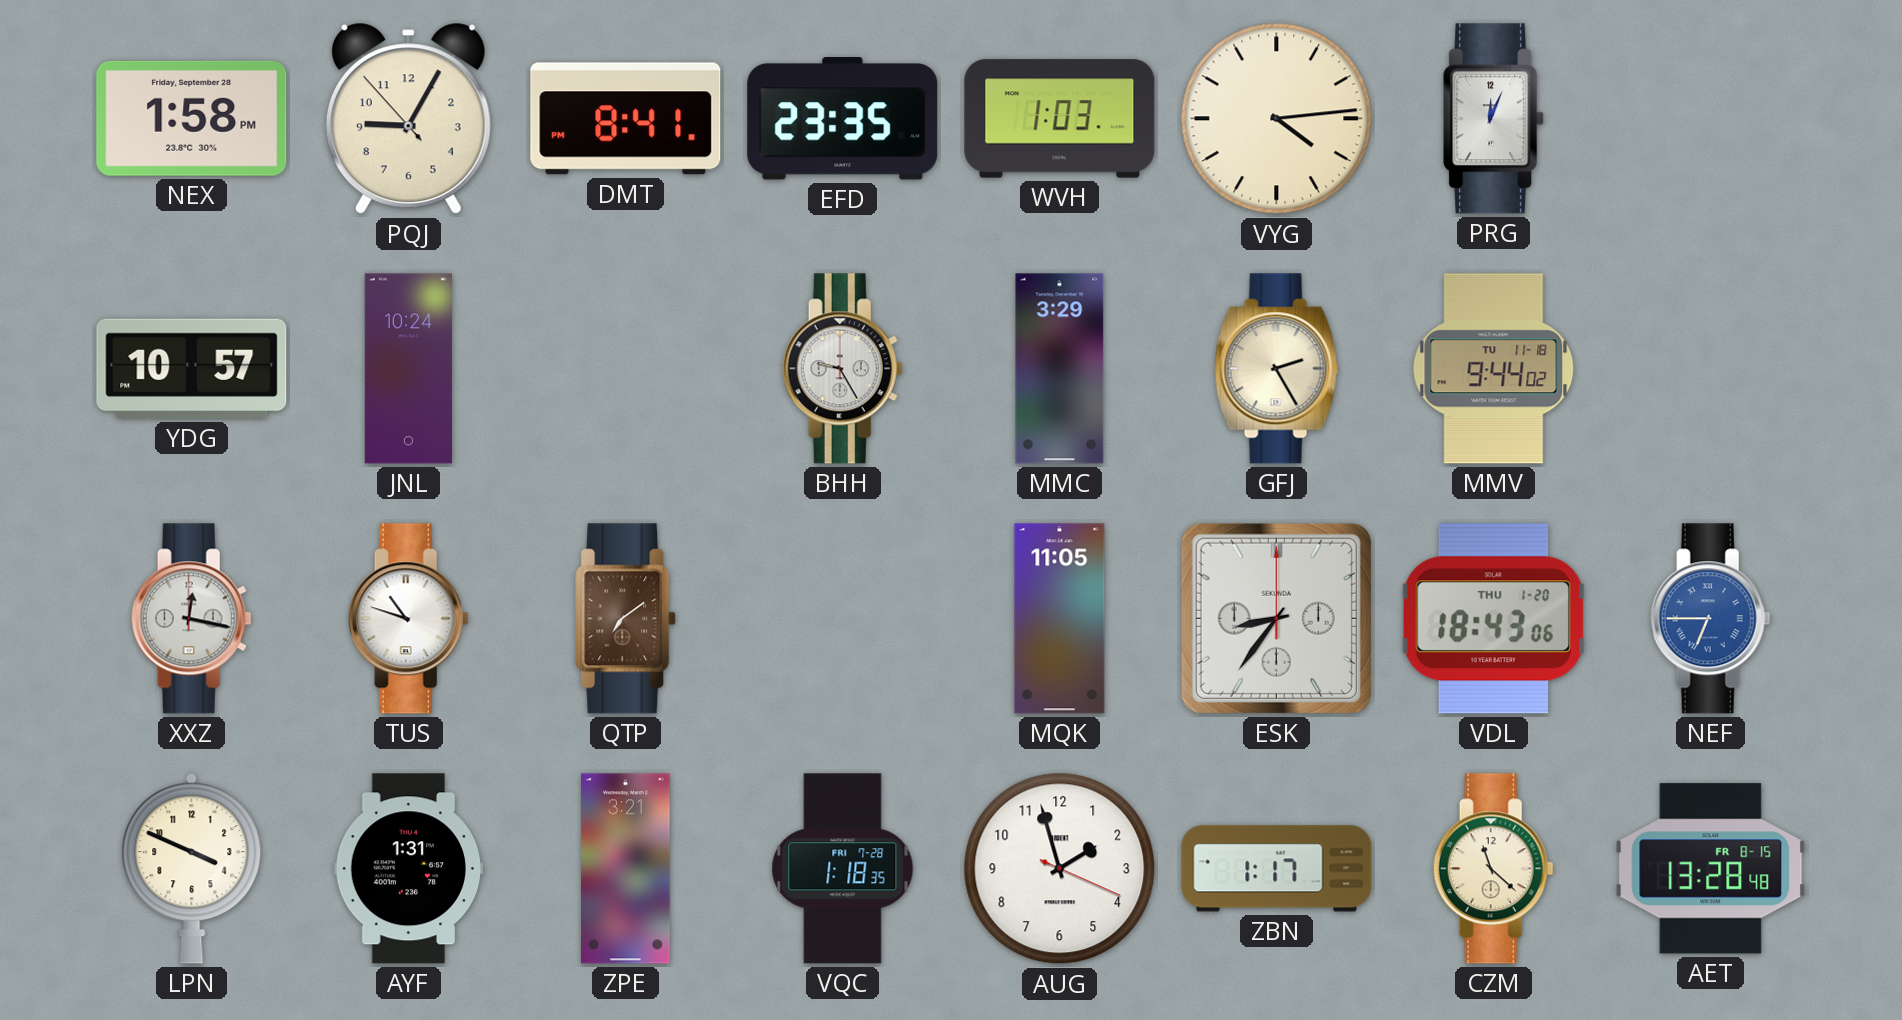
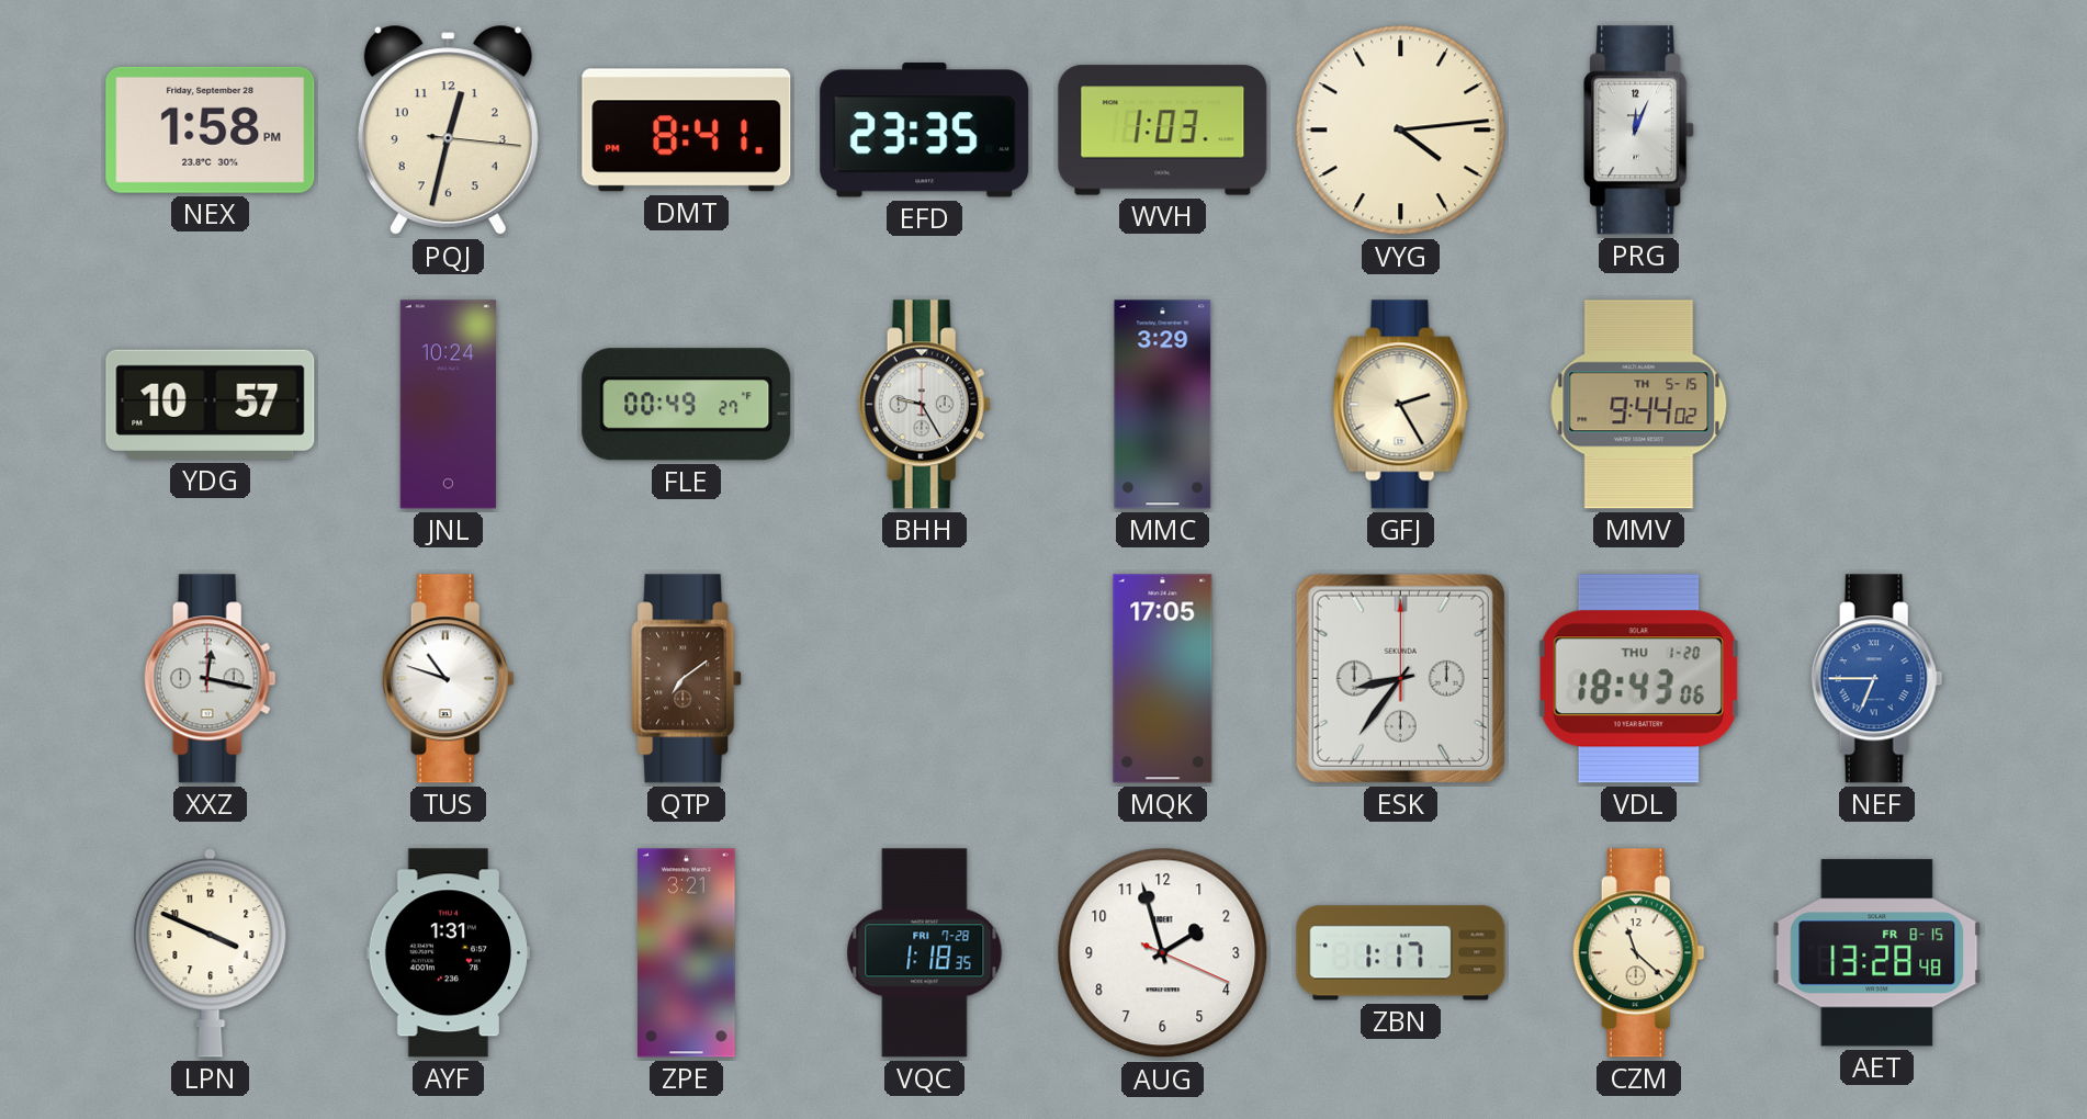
PQJ: 9:04 -> 12:32
FLE: none -> 00:49
MMV date: TU 11-18 -> TH 5-15
MQK: 11:05 -> 17:05
